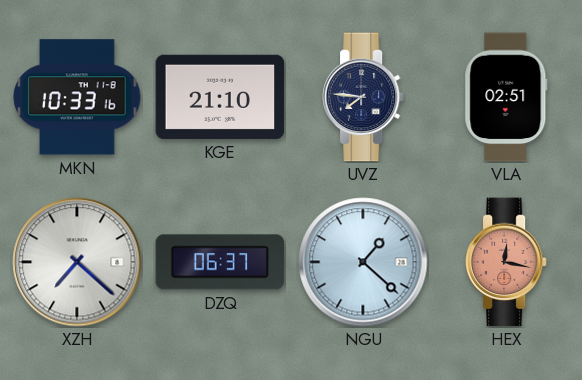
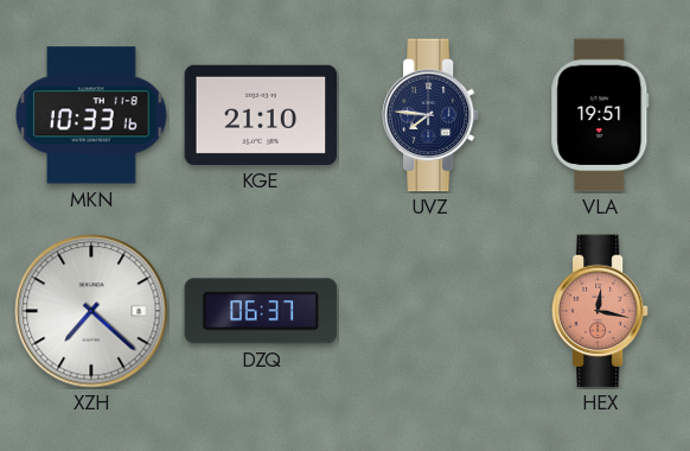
VLA: 02:51 -> 19:51
NGU: 1:22 -> none
